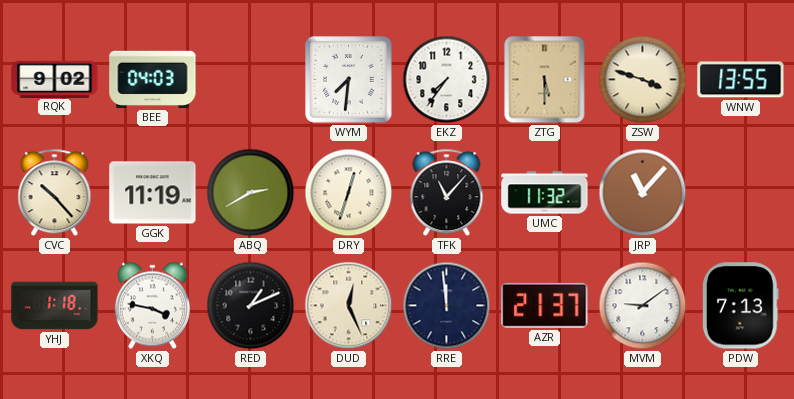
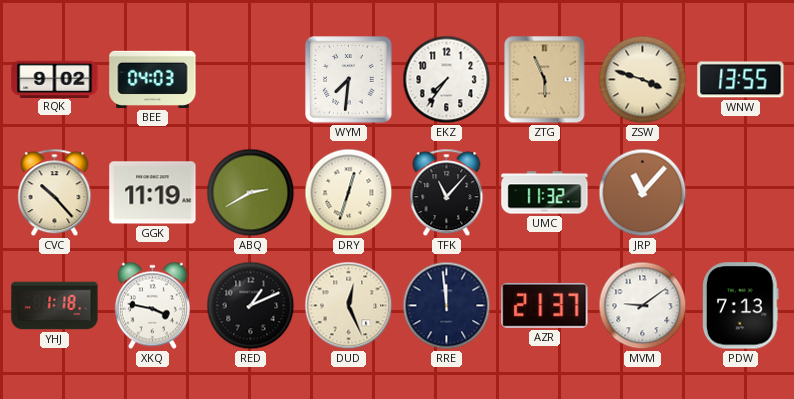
ZTG: 5:30 -> 5:56
